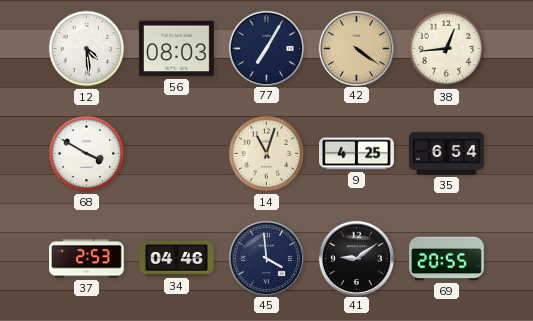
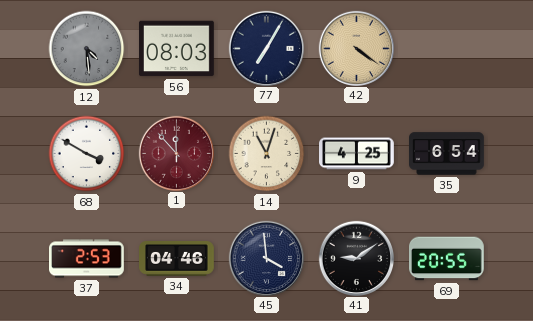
12 dial: white -> grey
38: 12:44 -> none
1: none -> 11:53
